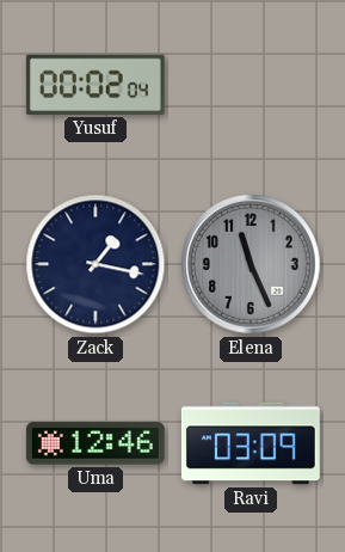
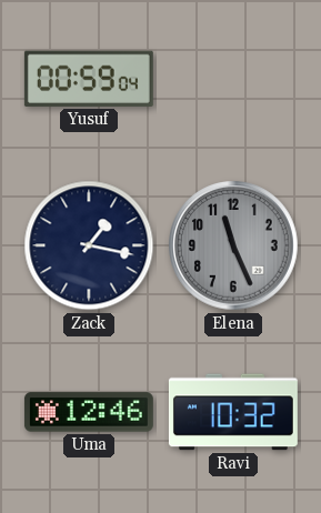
Yusuf: 00:02 -> 00:59
Ravi: 03:09 -> 10:32
